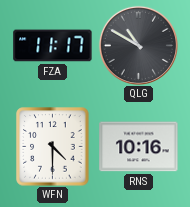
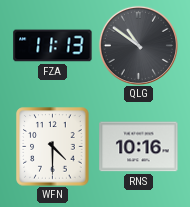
FZA: 11:17 -> 11:13
QLG: 10:50 -> 10:51
